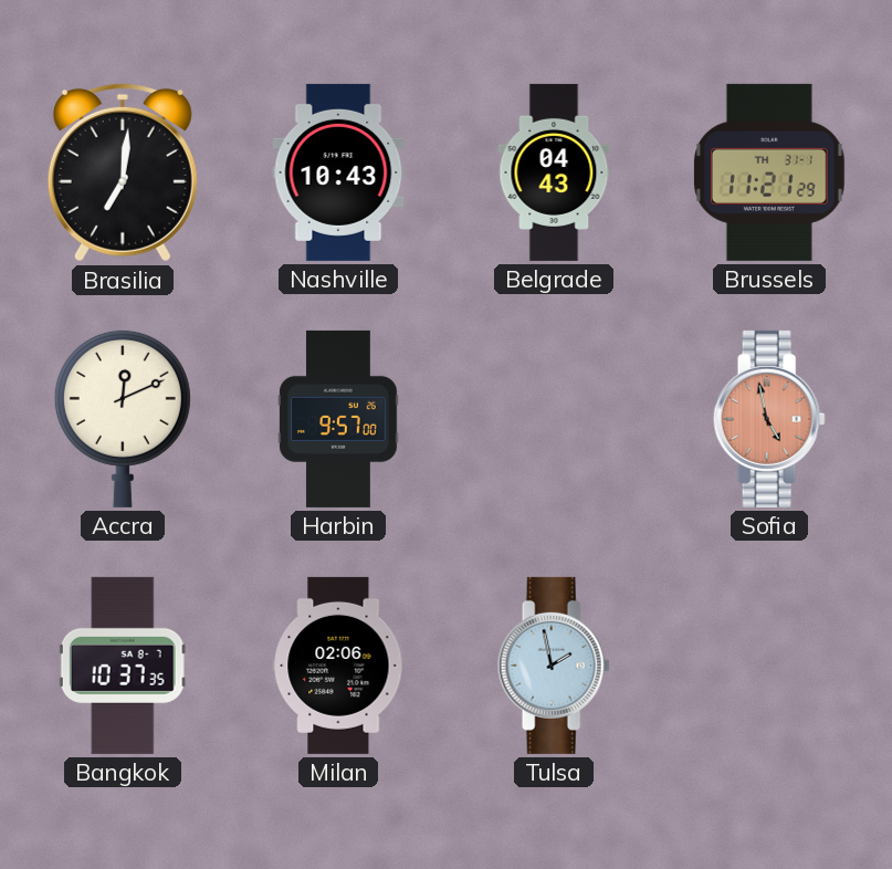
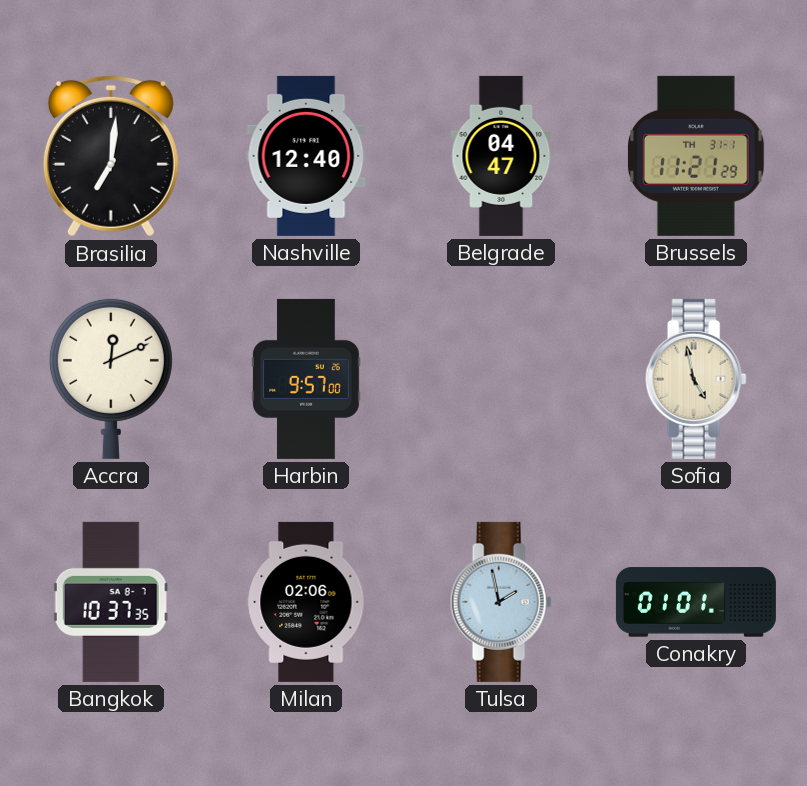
Nashville: 10:43 -> 12:40
Belgrade: 04:43 -> 04:47
Sofia dial: salmon -> cream
Conakry: none -> 01:01
